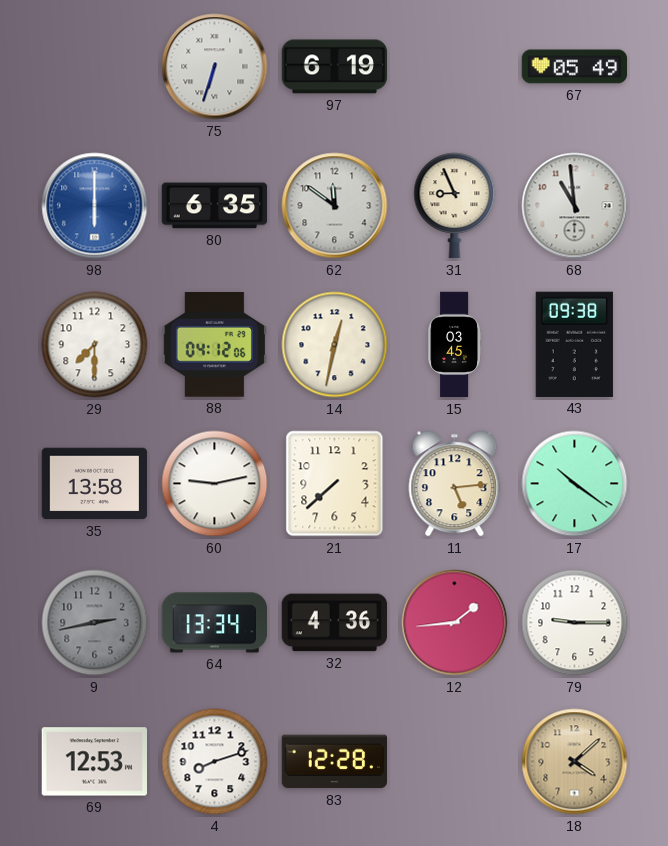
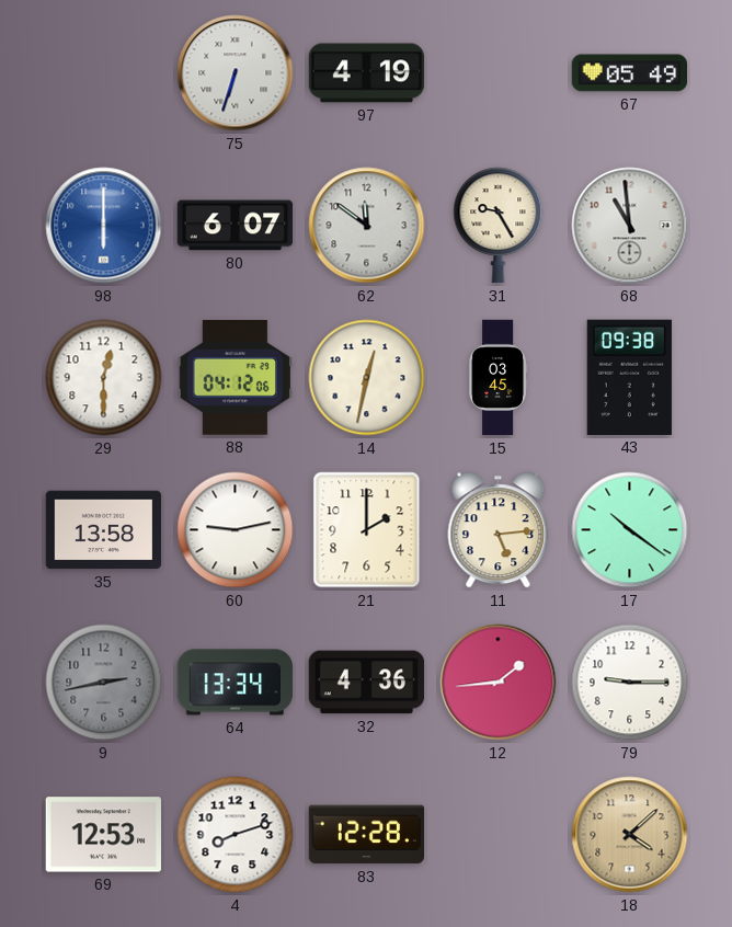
97: 6:19 -> 4:19
80: 6:35 -> 6:07
31: 8:56 -> 9:25
29: 7:30 -> 12:30
21: 7:38 -> 2:00
